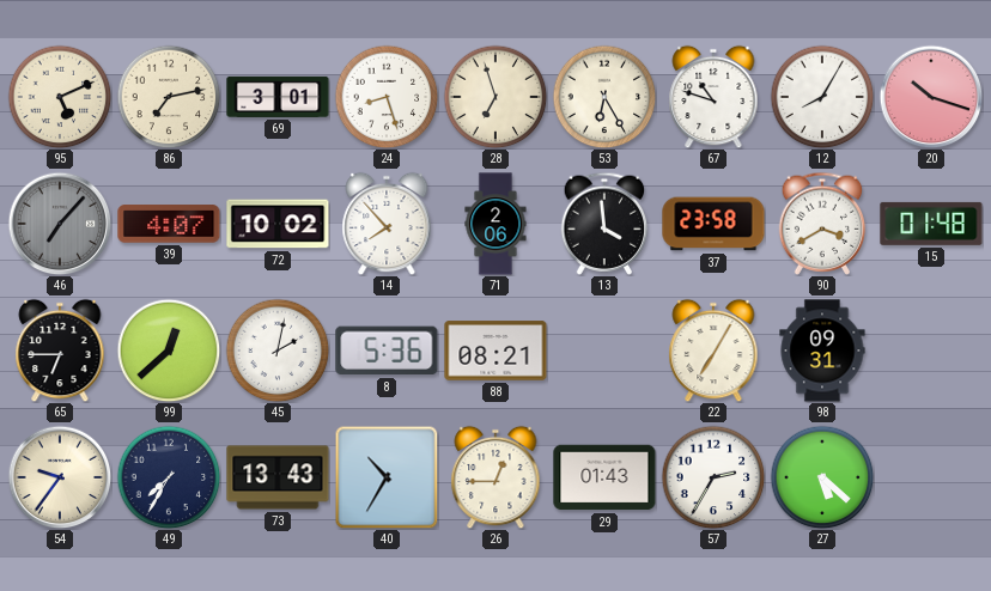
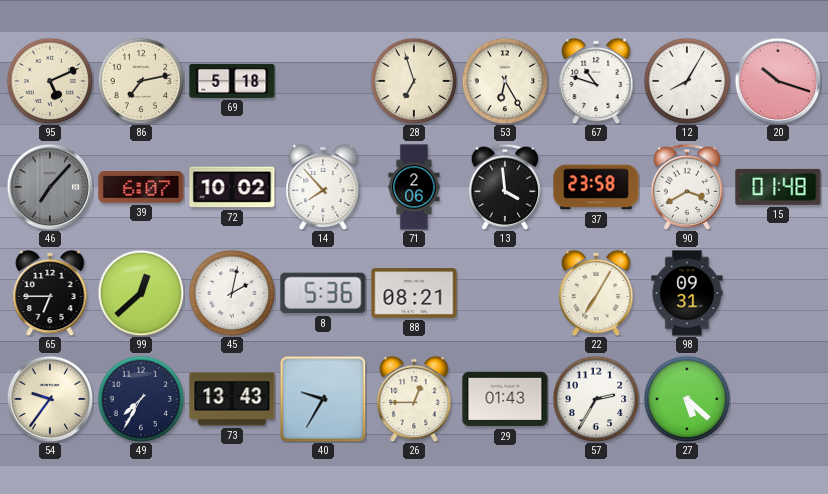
69: 3:01 -> 5:18
24: 8:27 -> none
39: 4:07 -> 6:07
40: 10:35 -> 9:35
